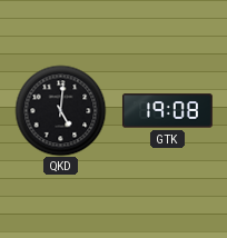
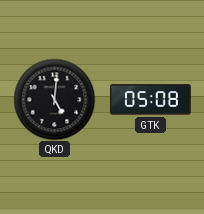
GTK: 19:08 -> 05:08
